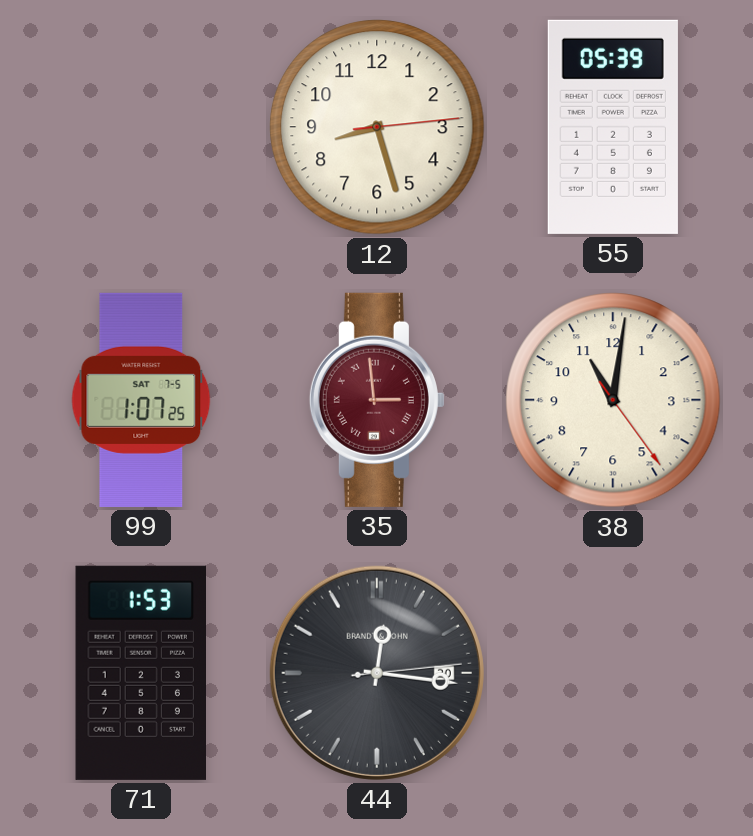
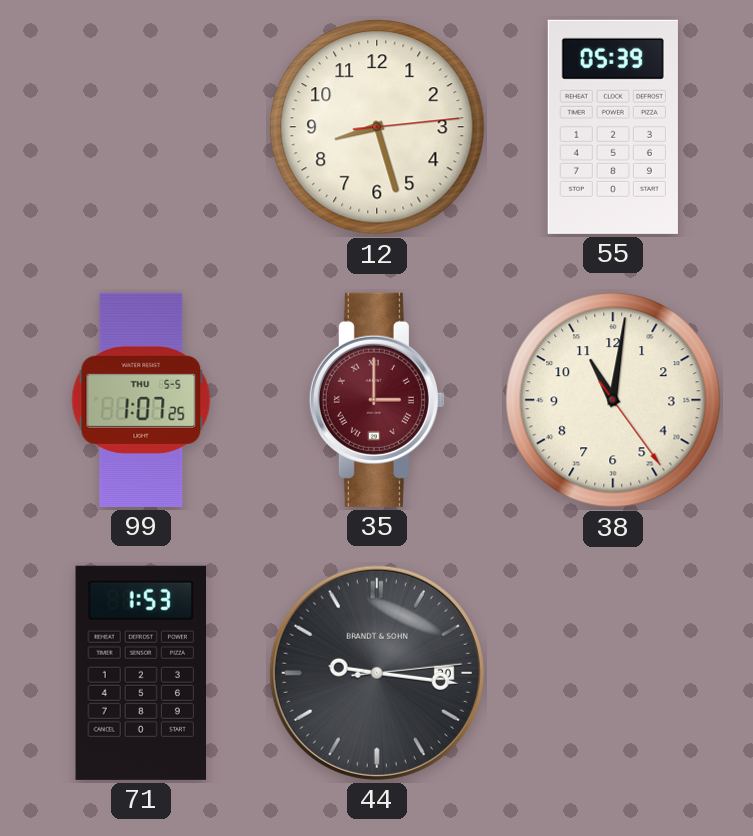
99 date: SAT 7-5 -> THU 5-5
35: 2:59 -> 3:00
44: 12:16 -> 9:16
